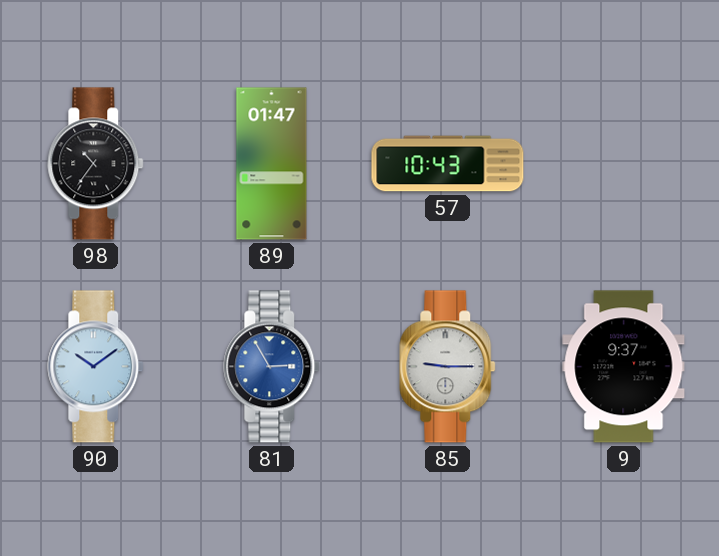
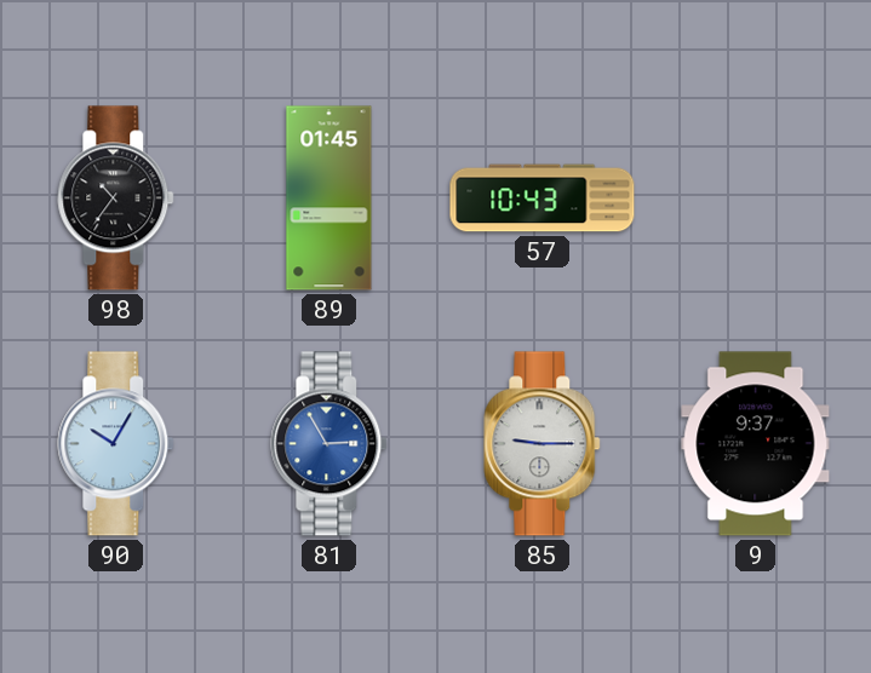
89: 01:47 -> 01:45
90: 10:09 -> 10:05
